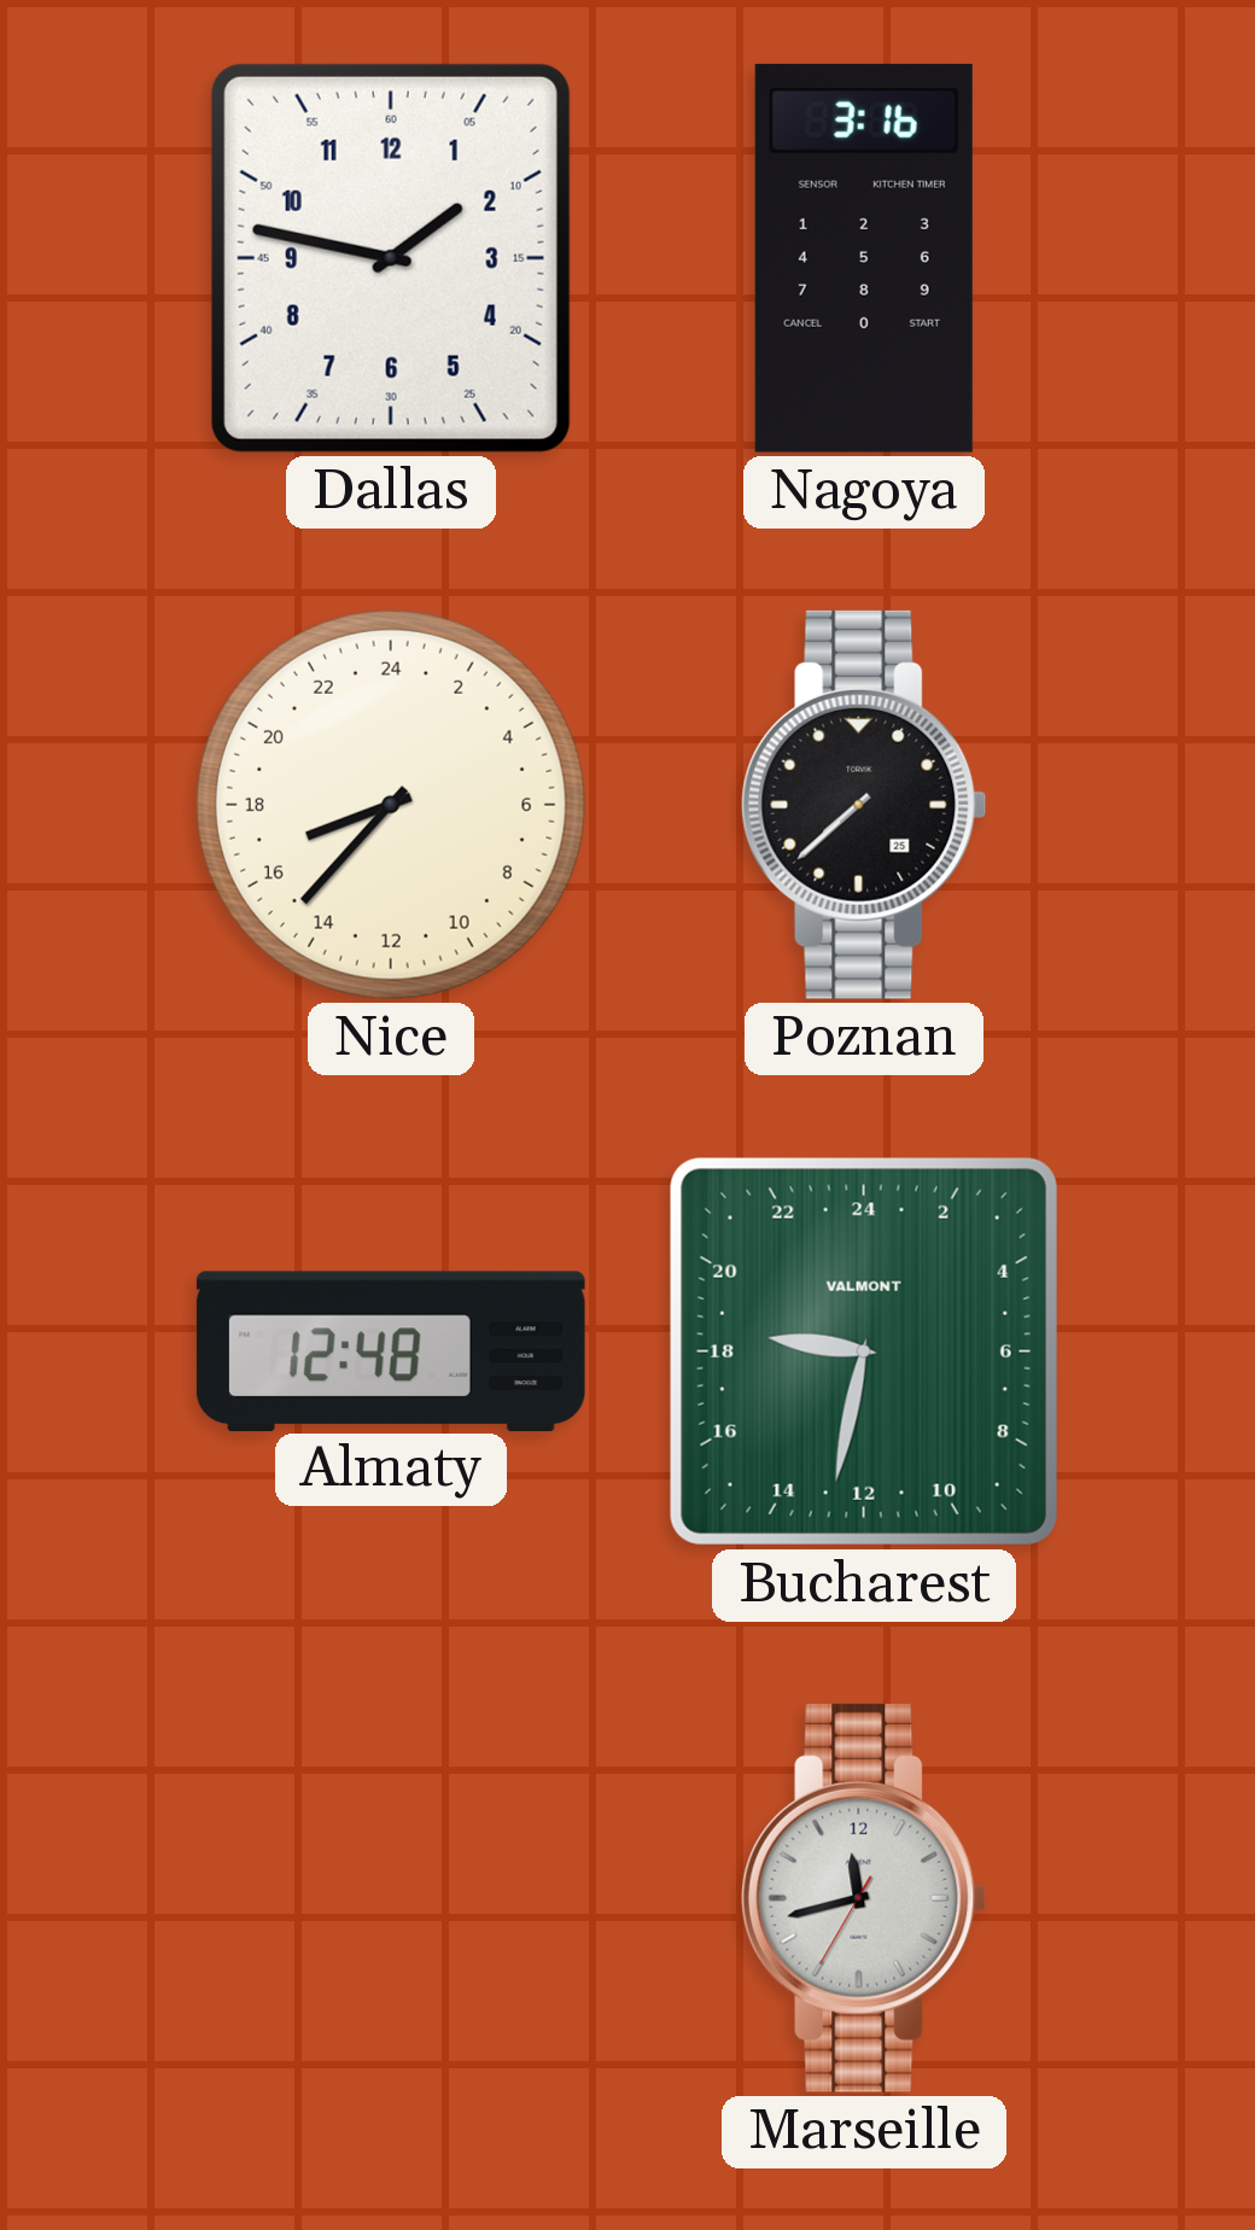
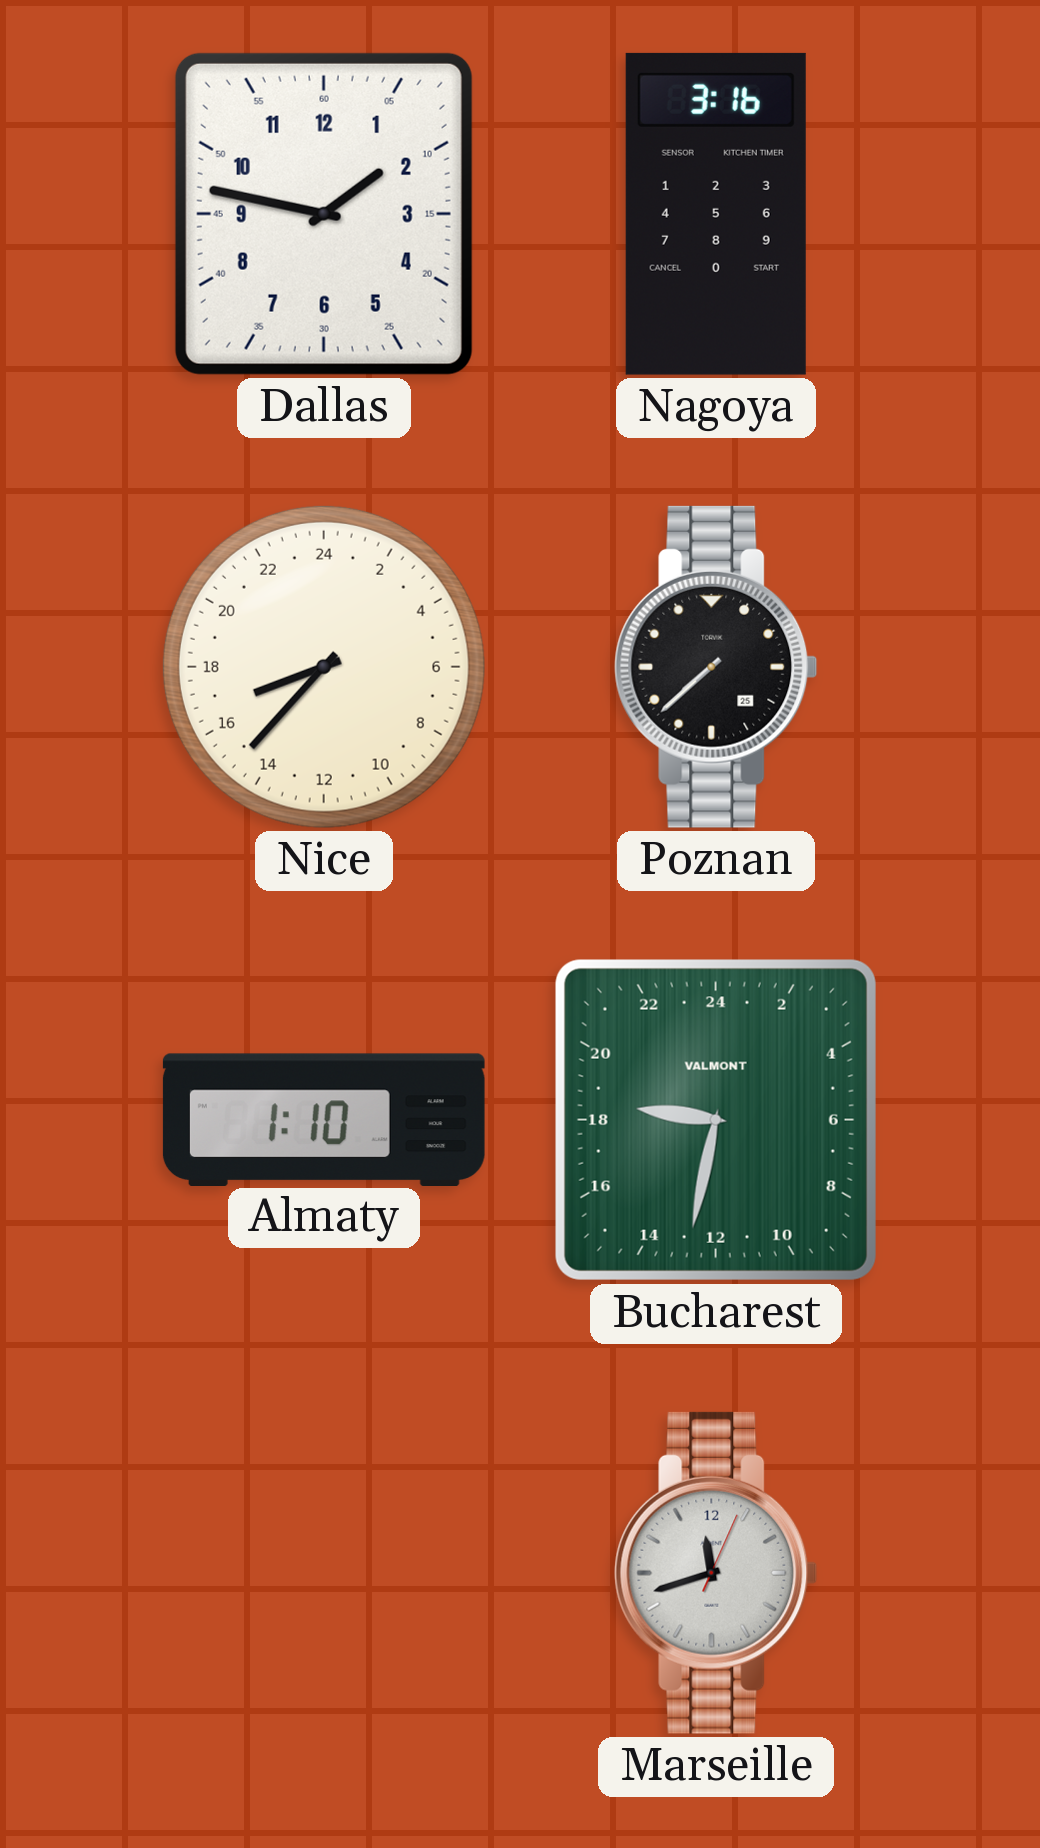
Almaty: 12:48 -> 1:10
Marseille: 11:42:35 -> 11:42:04
